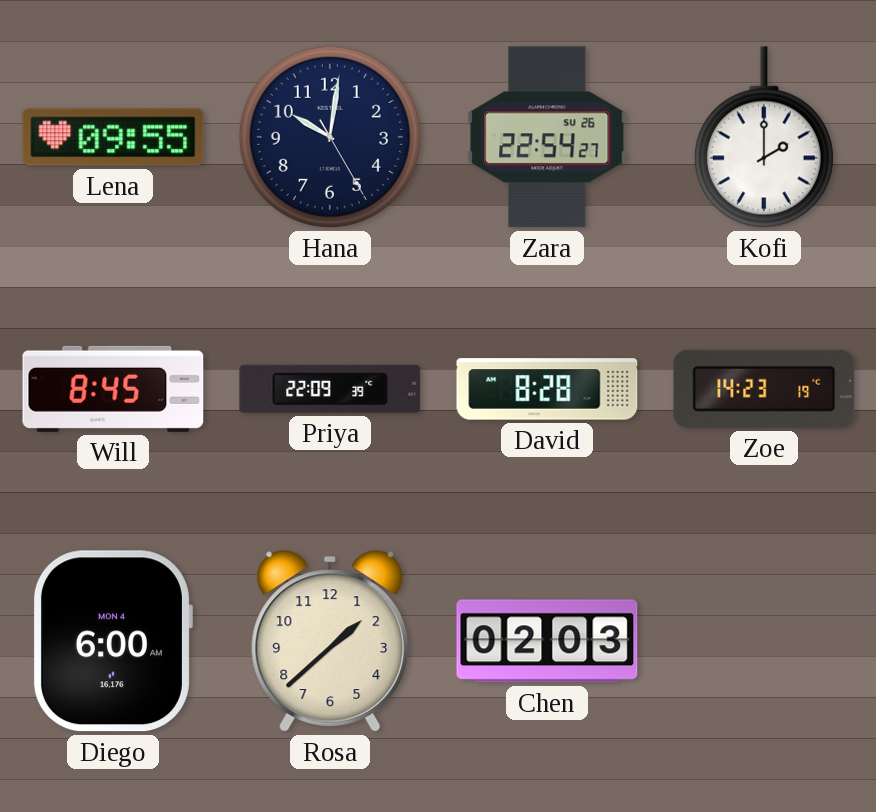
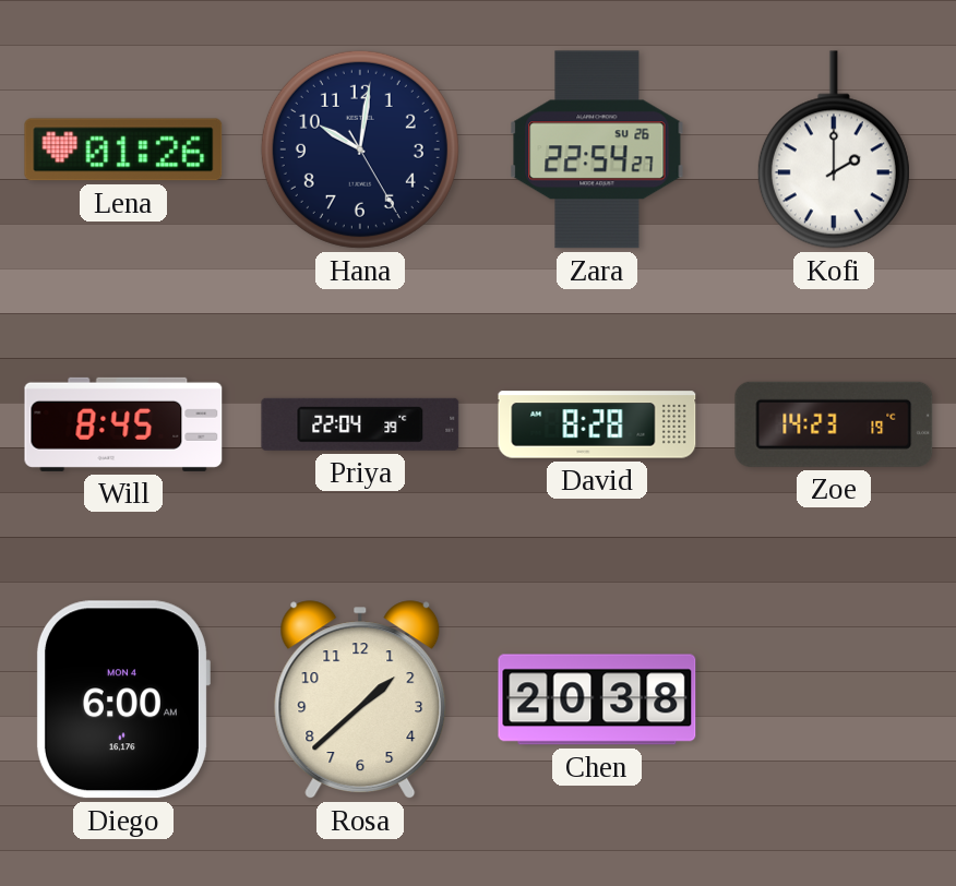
Lena: 09:55 -> 01:26
Priya: 22:09 -> 22:04
Chen: 02:03 -> 20:38
